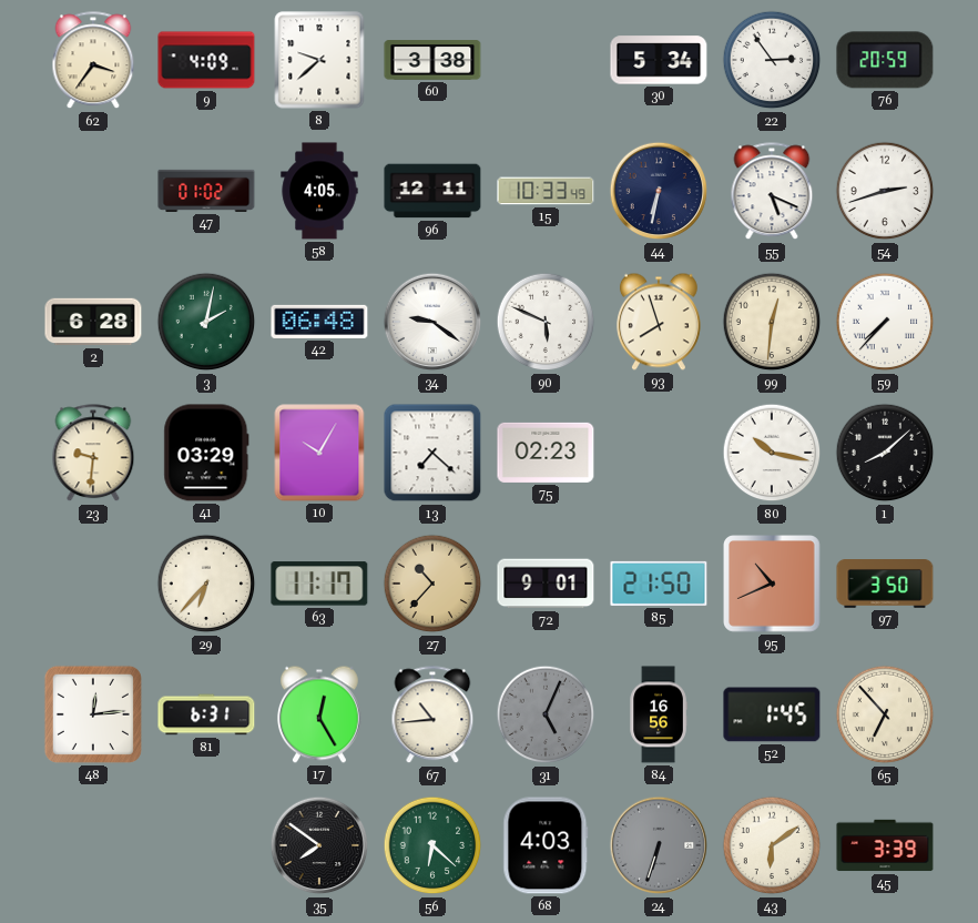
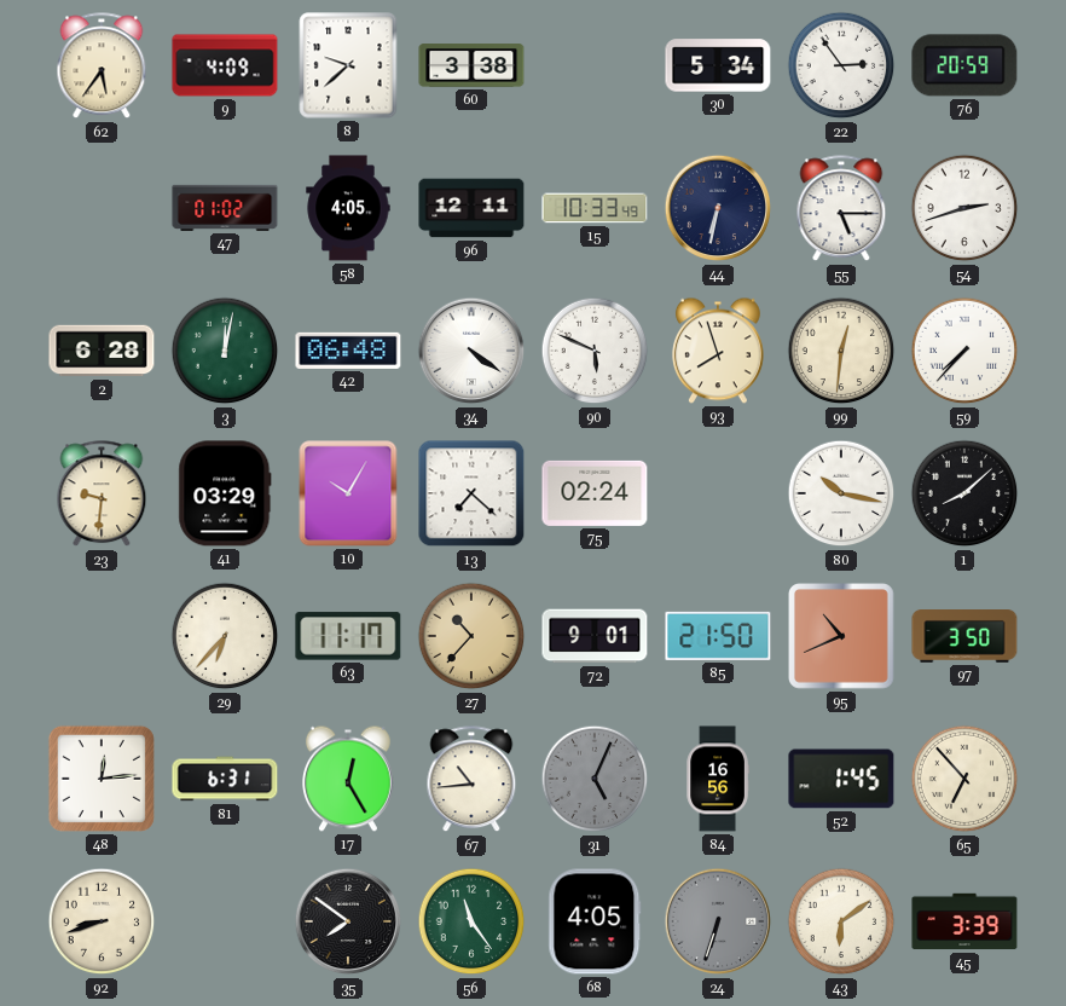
62: 3:36 -> 5:36
55: 5:19 -> 5:15
3: 2:02 -> 12:02
34: 9:21 -> 4:21
75: 02:23 -> 02:24
92: none -> 8:42
56: 6:22 -> 11:24
68: 4:03 -> 4:05
